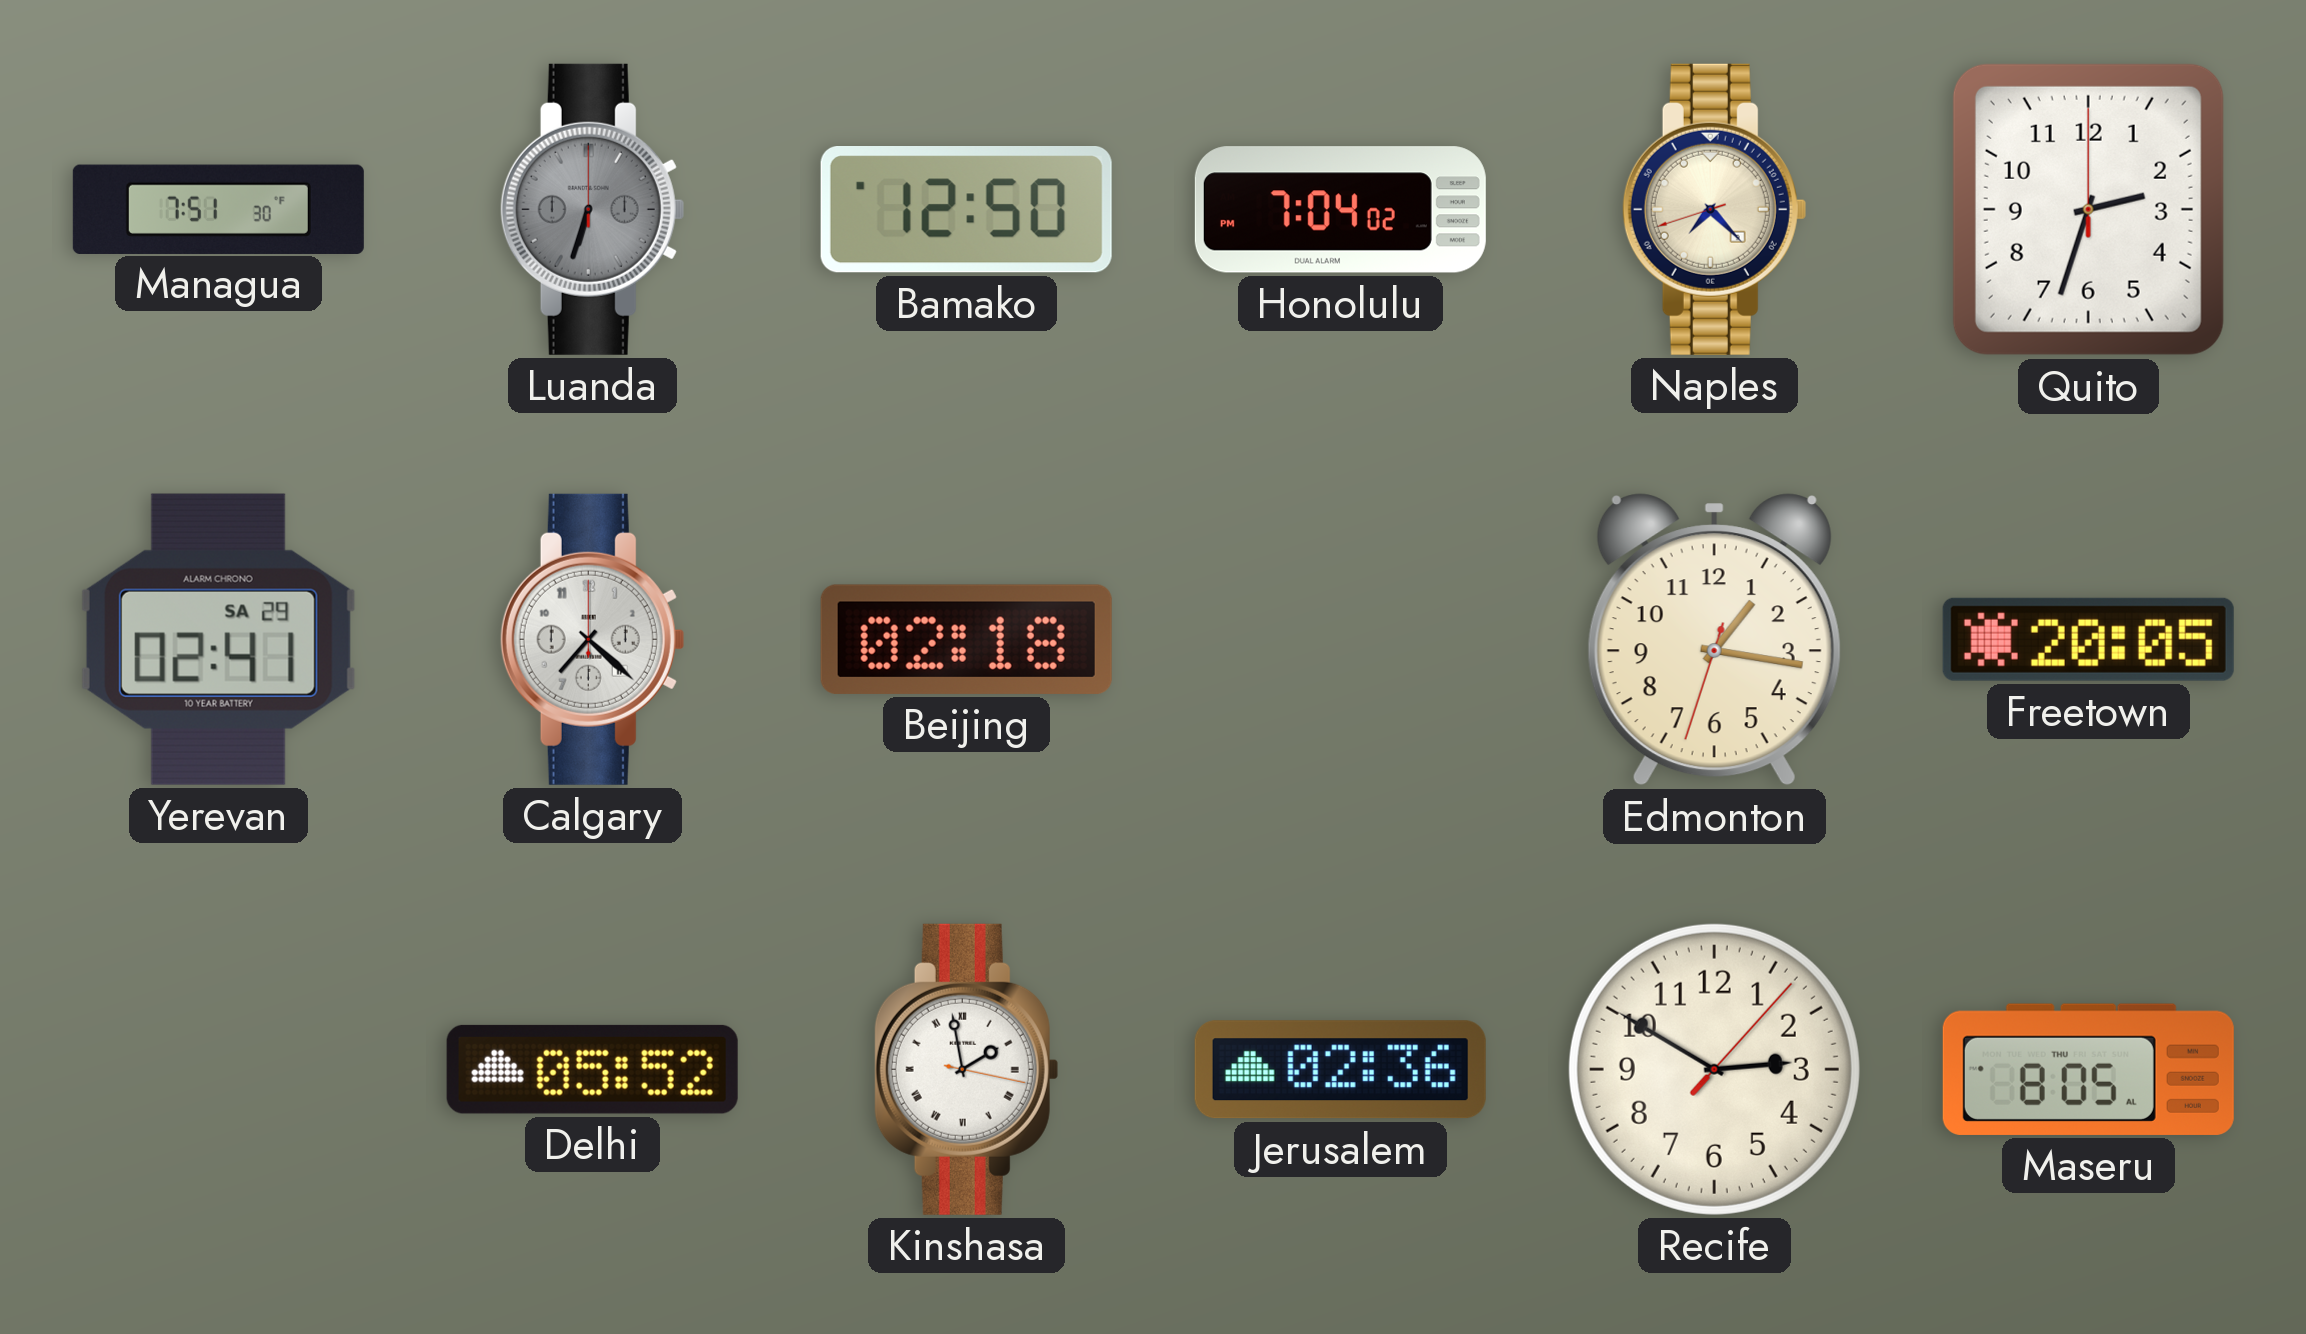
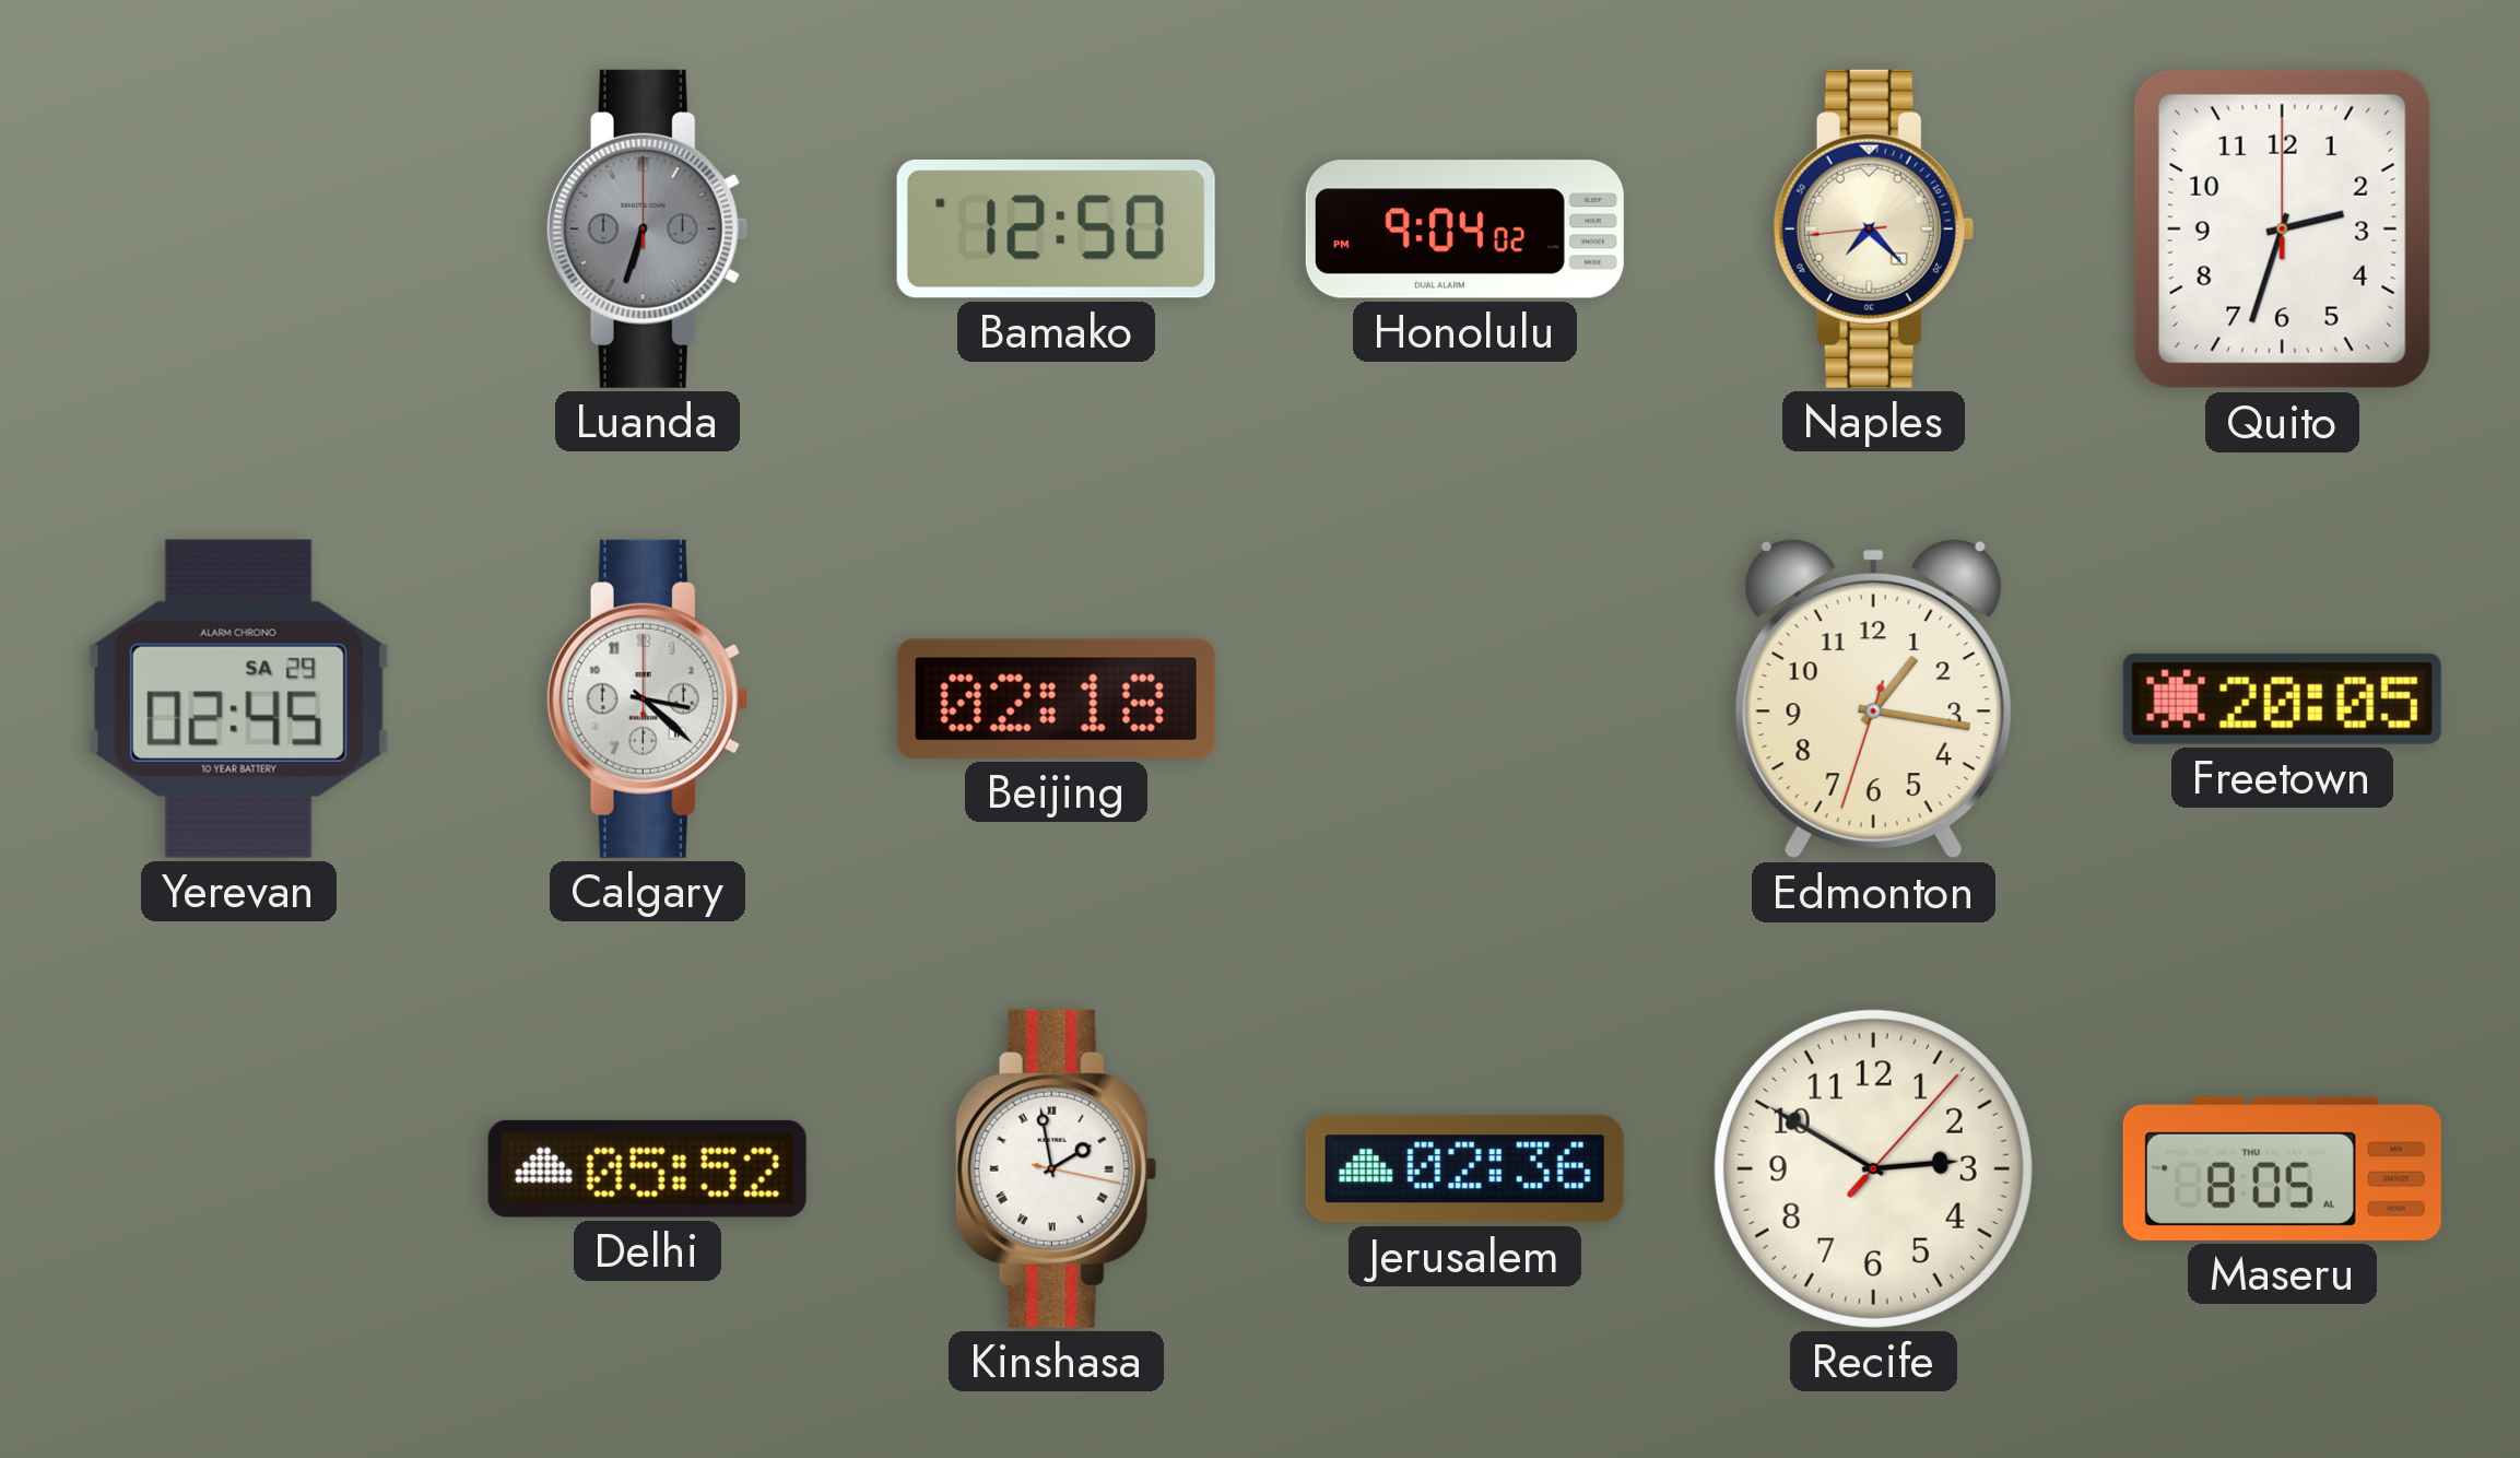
Managua: 7:51 -> none
Honolulu: 7:04 -> 9:04
Naples: 7:22:42 -> 7:22:44
Yerevan: 02:41 -> 02:45
Calgary: 7:22 -> 3:22
